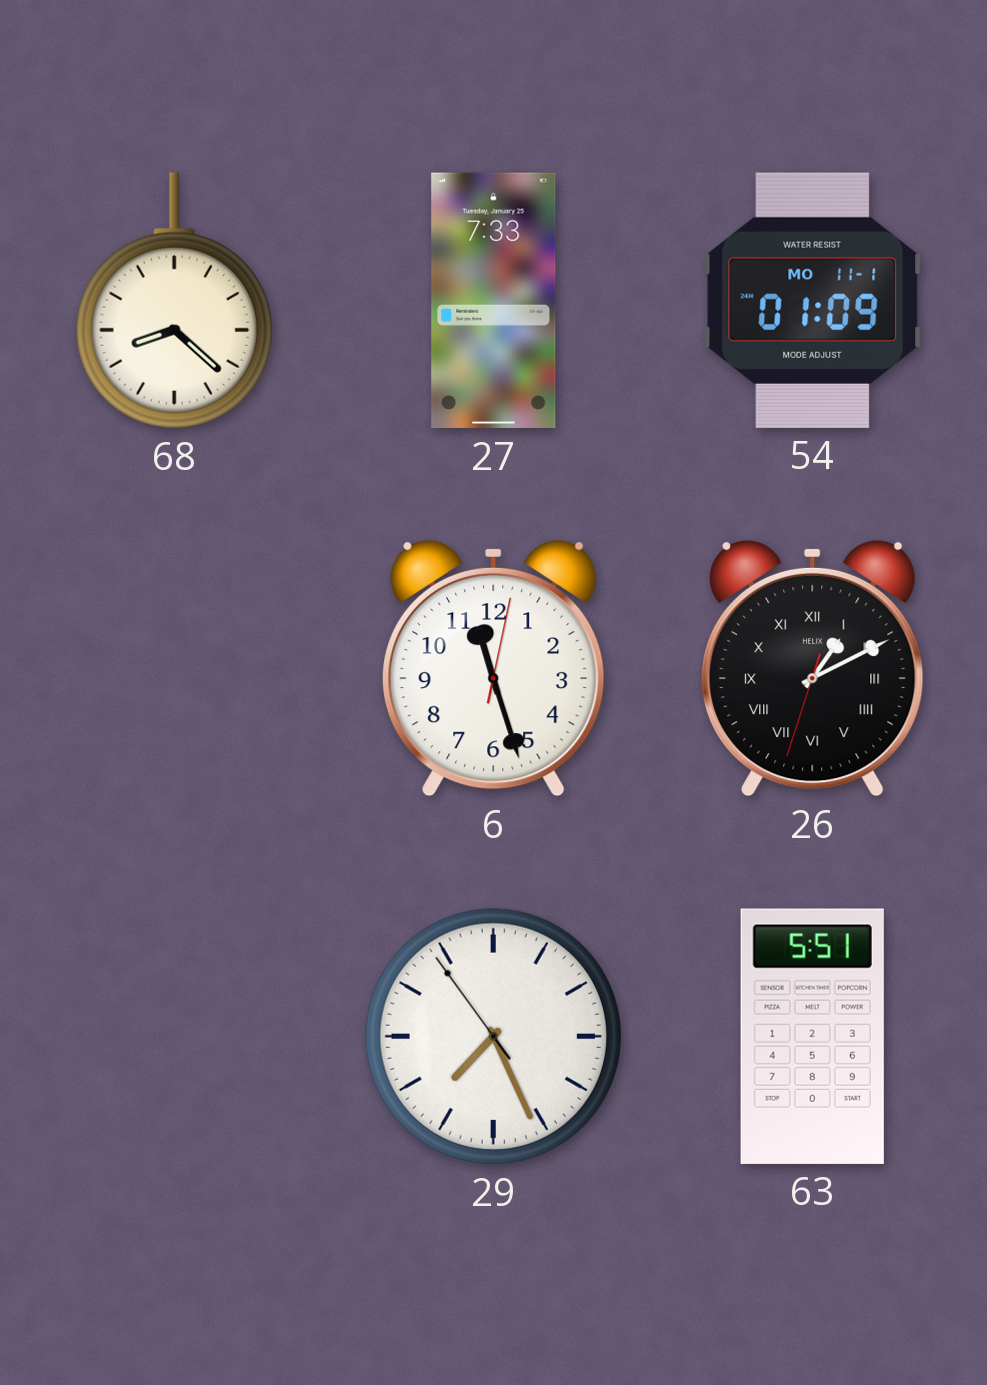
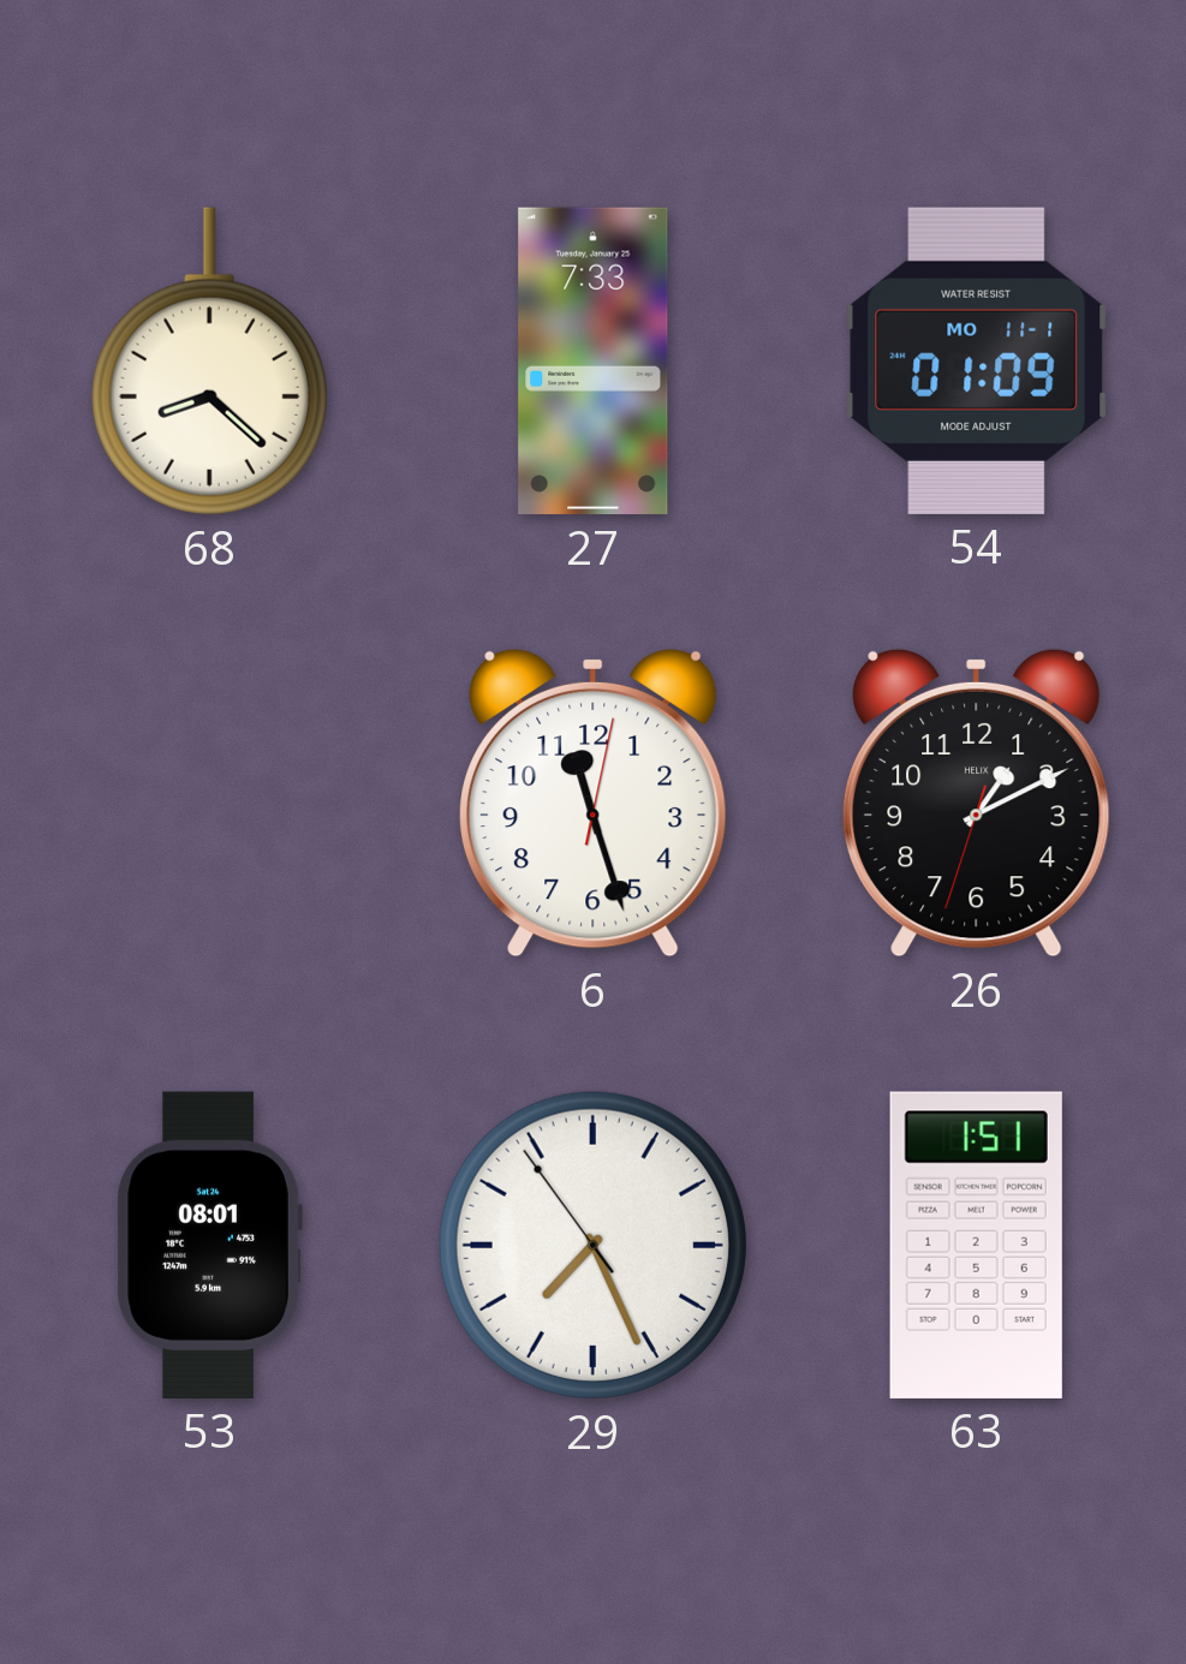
26 numerals: Roman -> Arabic
53: none -> 08:01
63: 5:51 -> 1:51
